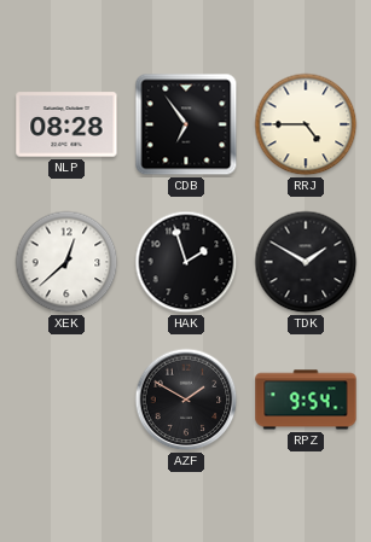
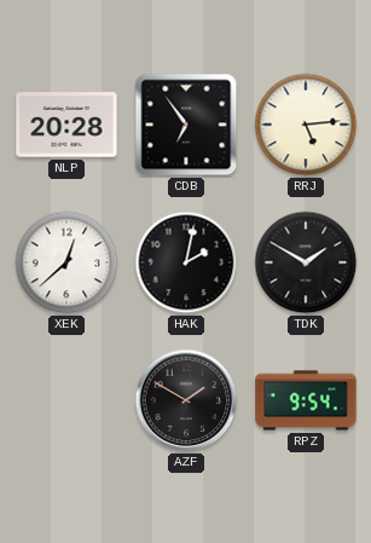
NLP: 08:28 -> 20:28
RRJ: 4:45 -> 5:14
HAK: 1:57 -> 2:02
